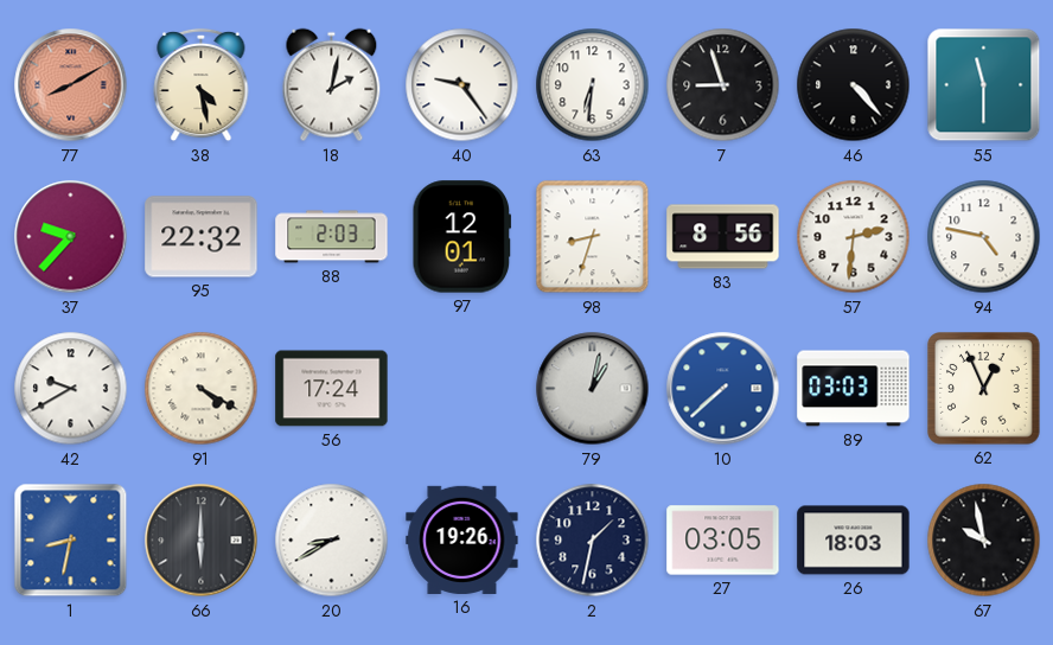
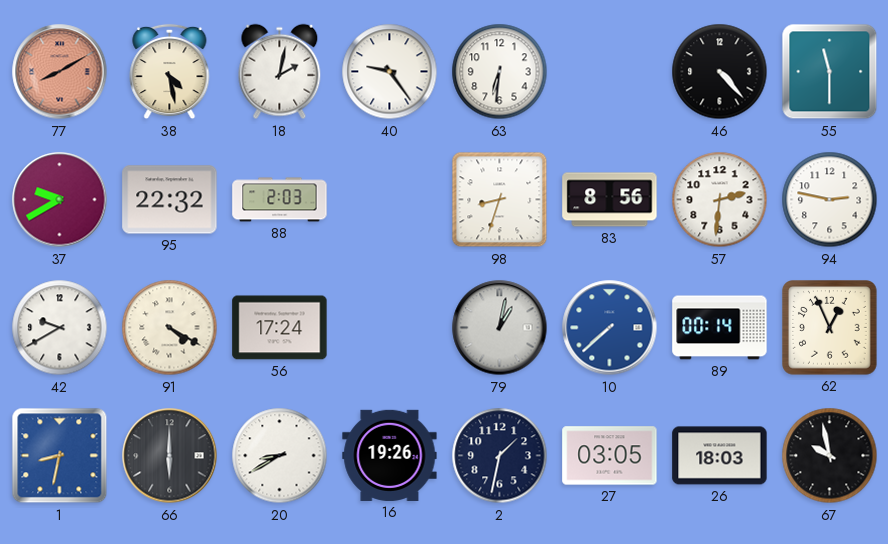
7: 8:57 -> none
37: 9:37 -> 9:40
97: 12:01 -> none
94: 4:47 -> 2:47
89: 03:03 -> 00:14
